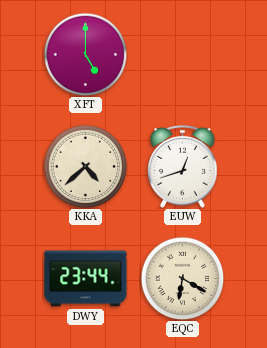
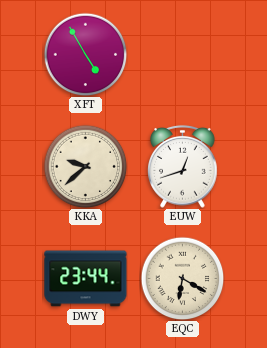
XFT: 5:00 -> 4:55
KKA: 4:38 -> 9:38
